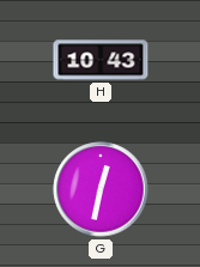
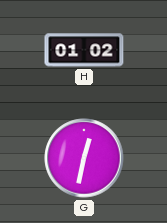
H: 10:43 -> 01:02
